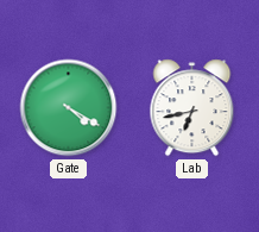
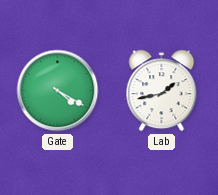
Lab: 6:43 -> 1:43
